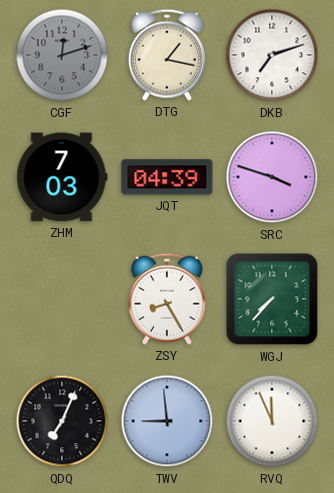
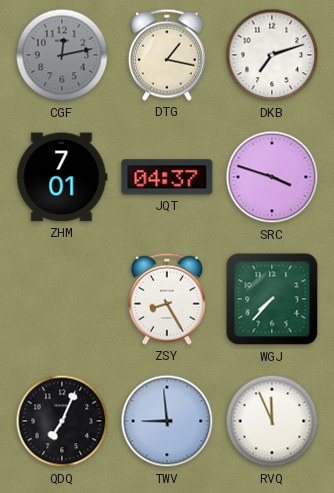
CGF: 12:12 -> 12:13
ZHM: 7:03 -> 7:01
JQT: 04:39 -> 04:37
